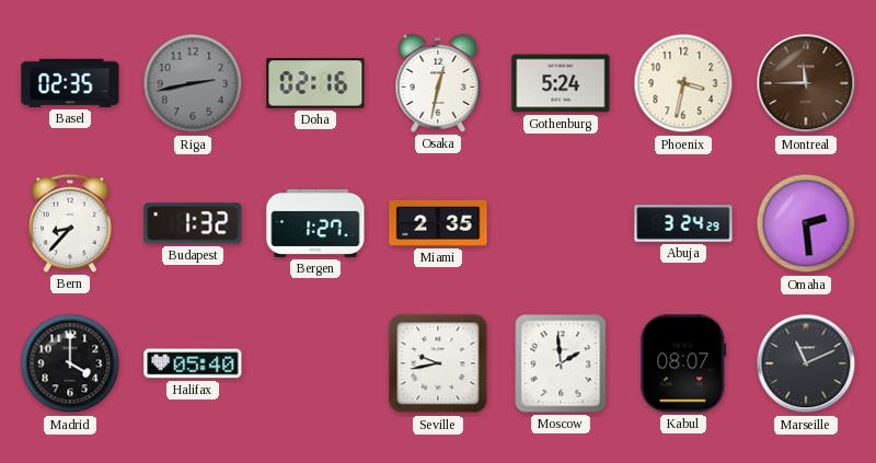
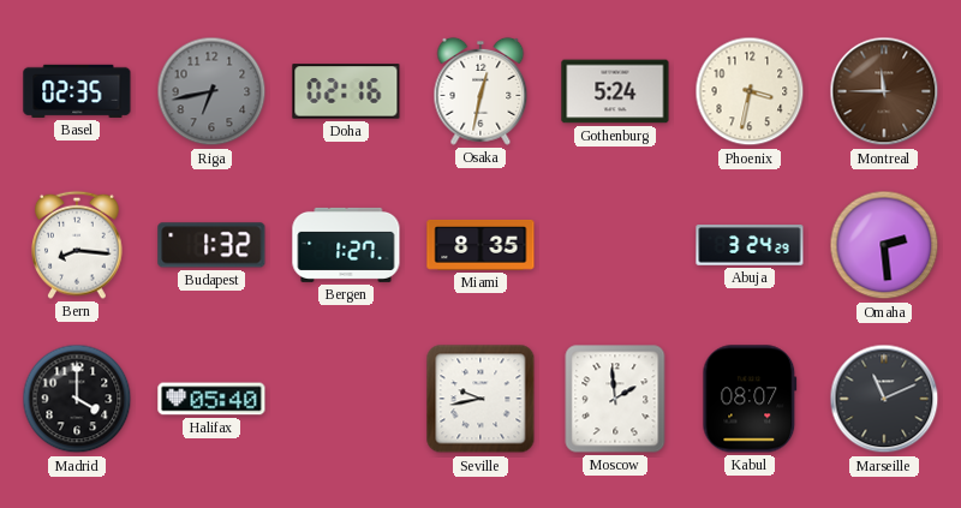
Riga: 2:43 -> 6:43
Bern: 8:37 -> 8:16
Miami: 2:35 -> 8:35
